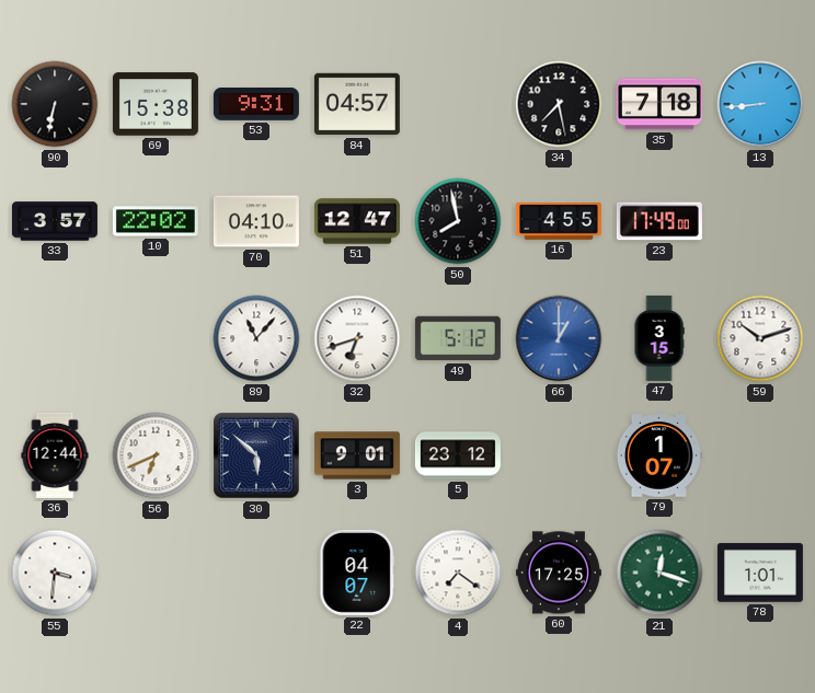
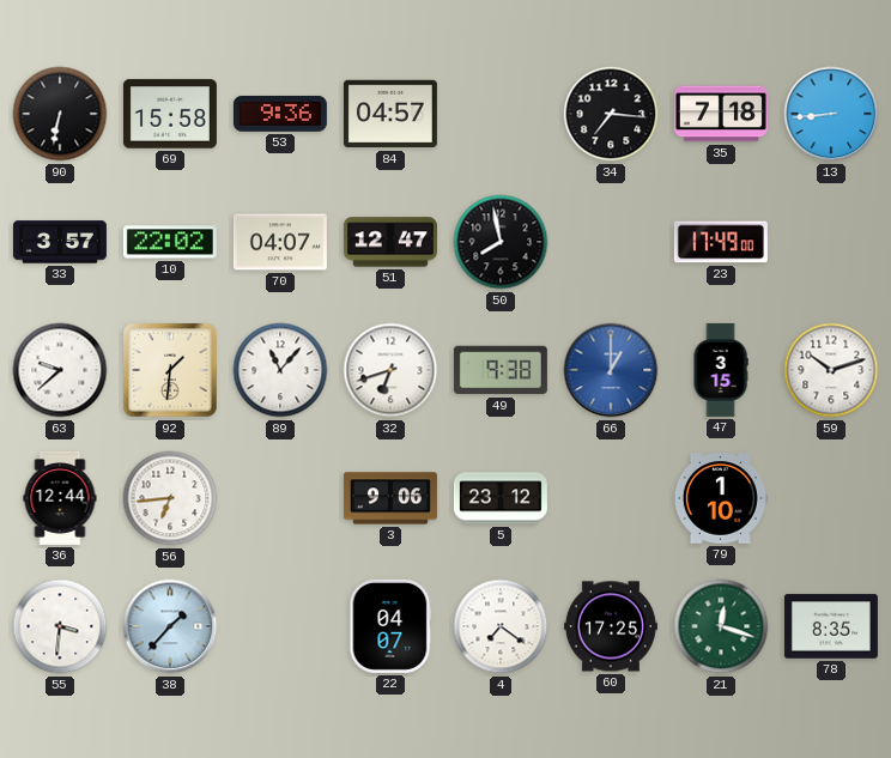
69: 15:38 -> 15:58
53: 9:31 -> 9:36
34: 7:28 -> 7:16
70: 04:10 -> 04:07
16: 4:55 -> none
63: none -> 9:38
92: none -> 1:31
49: 5:12 -> 9:38
56: 6:41 -> 6:44
30: 5:52 -> none
3: 9:01 -> 9:06
79: 1:07 -> 1:10
38: none -> 1:37
78: 1:01 -> 8:35
